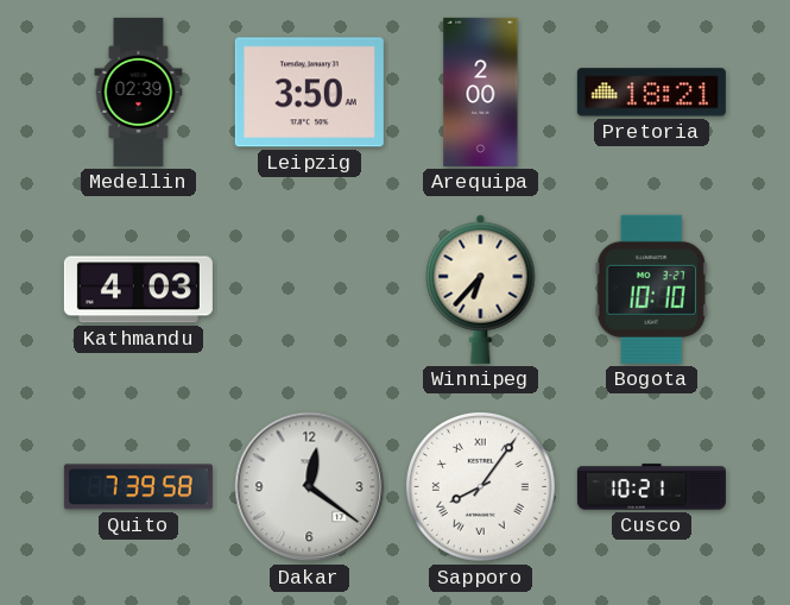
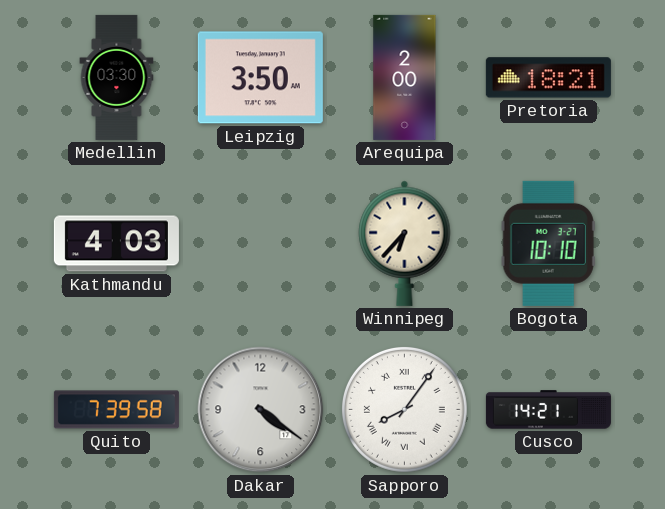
Medellin: 02:39 -> 03:30
Dakar: 12:21 -> 4:21
Cusco: 10:21 -> 14:21
